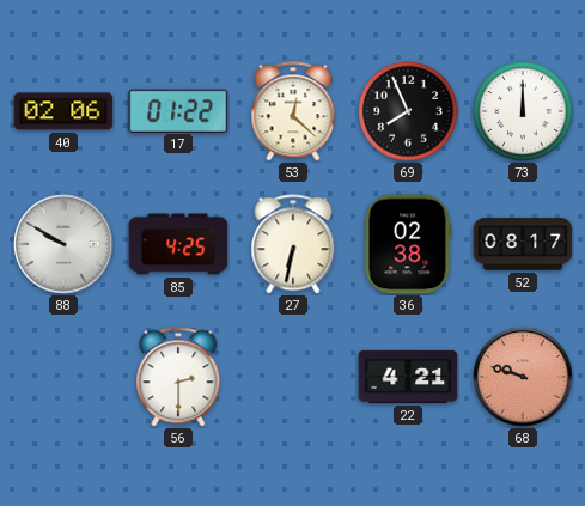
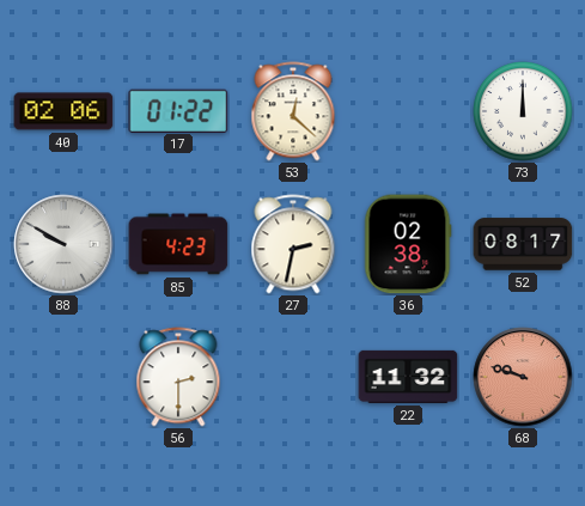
69: 7:56 -> none
85: 4:25 -> 4:23
27: 6:32 -> 2:32
22: 4:21 -> 11:32
